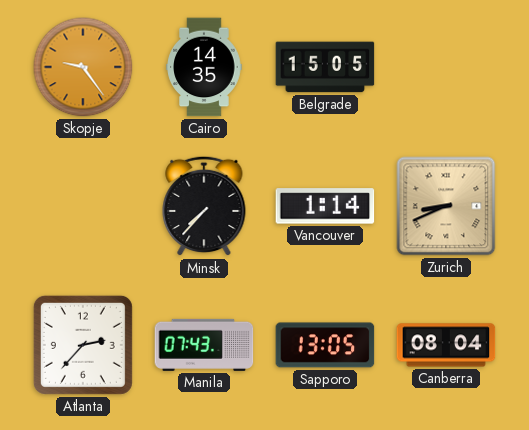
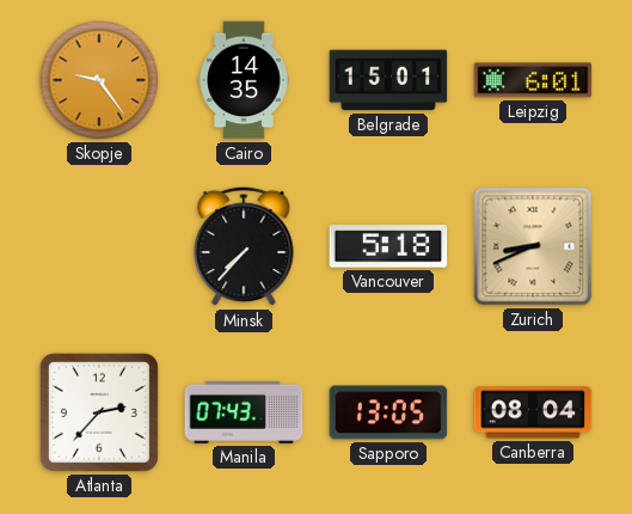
Belgrade: 15:05 -> 15:01
Leipzig: none -> 6:01
Vancouver: 1:14 -> 5:18
